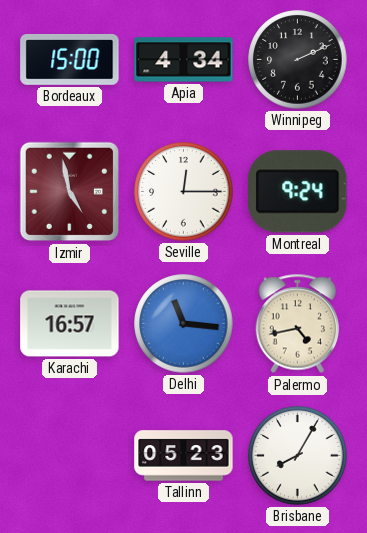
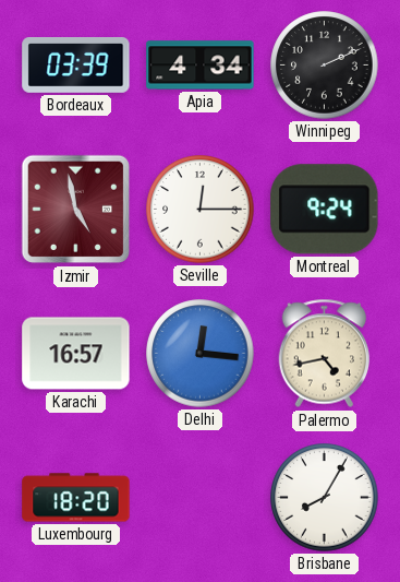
Bordeaux: 15:00 -> 03:39
Delhi: 11:16 -> 12:16
Luxembourg: none -> 18:20
Tallinn: 05:23 -> none
